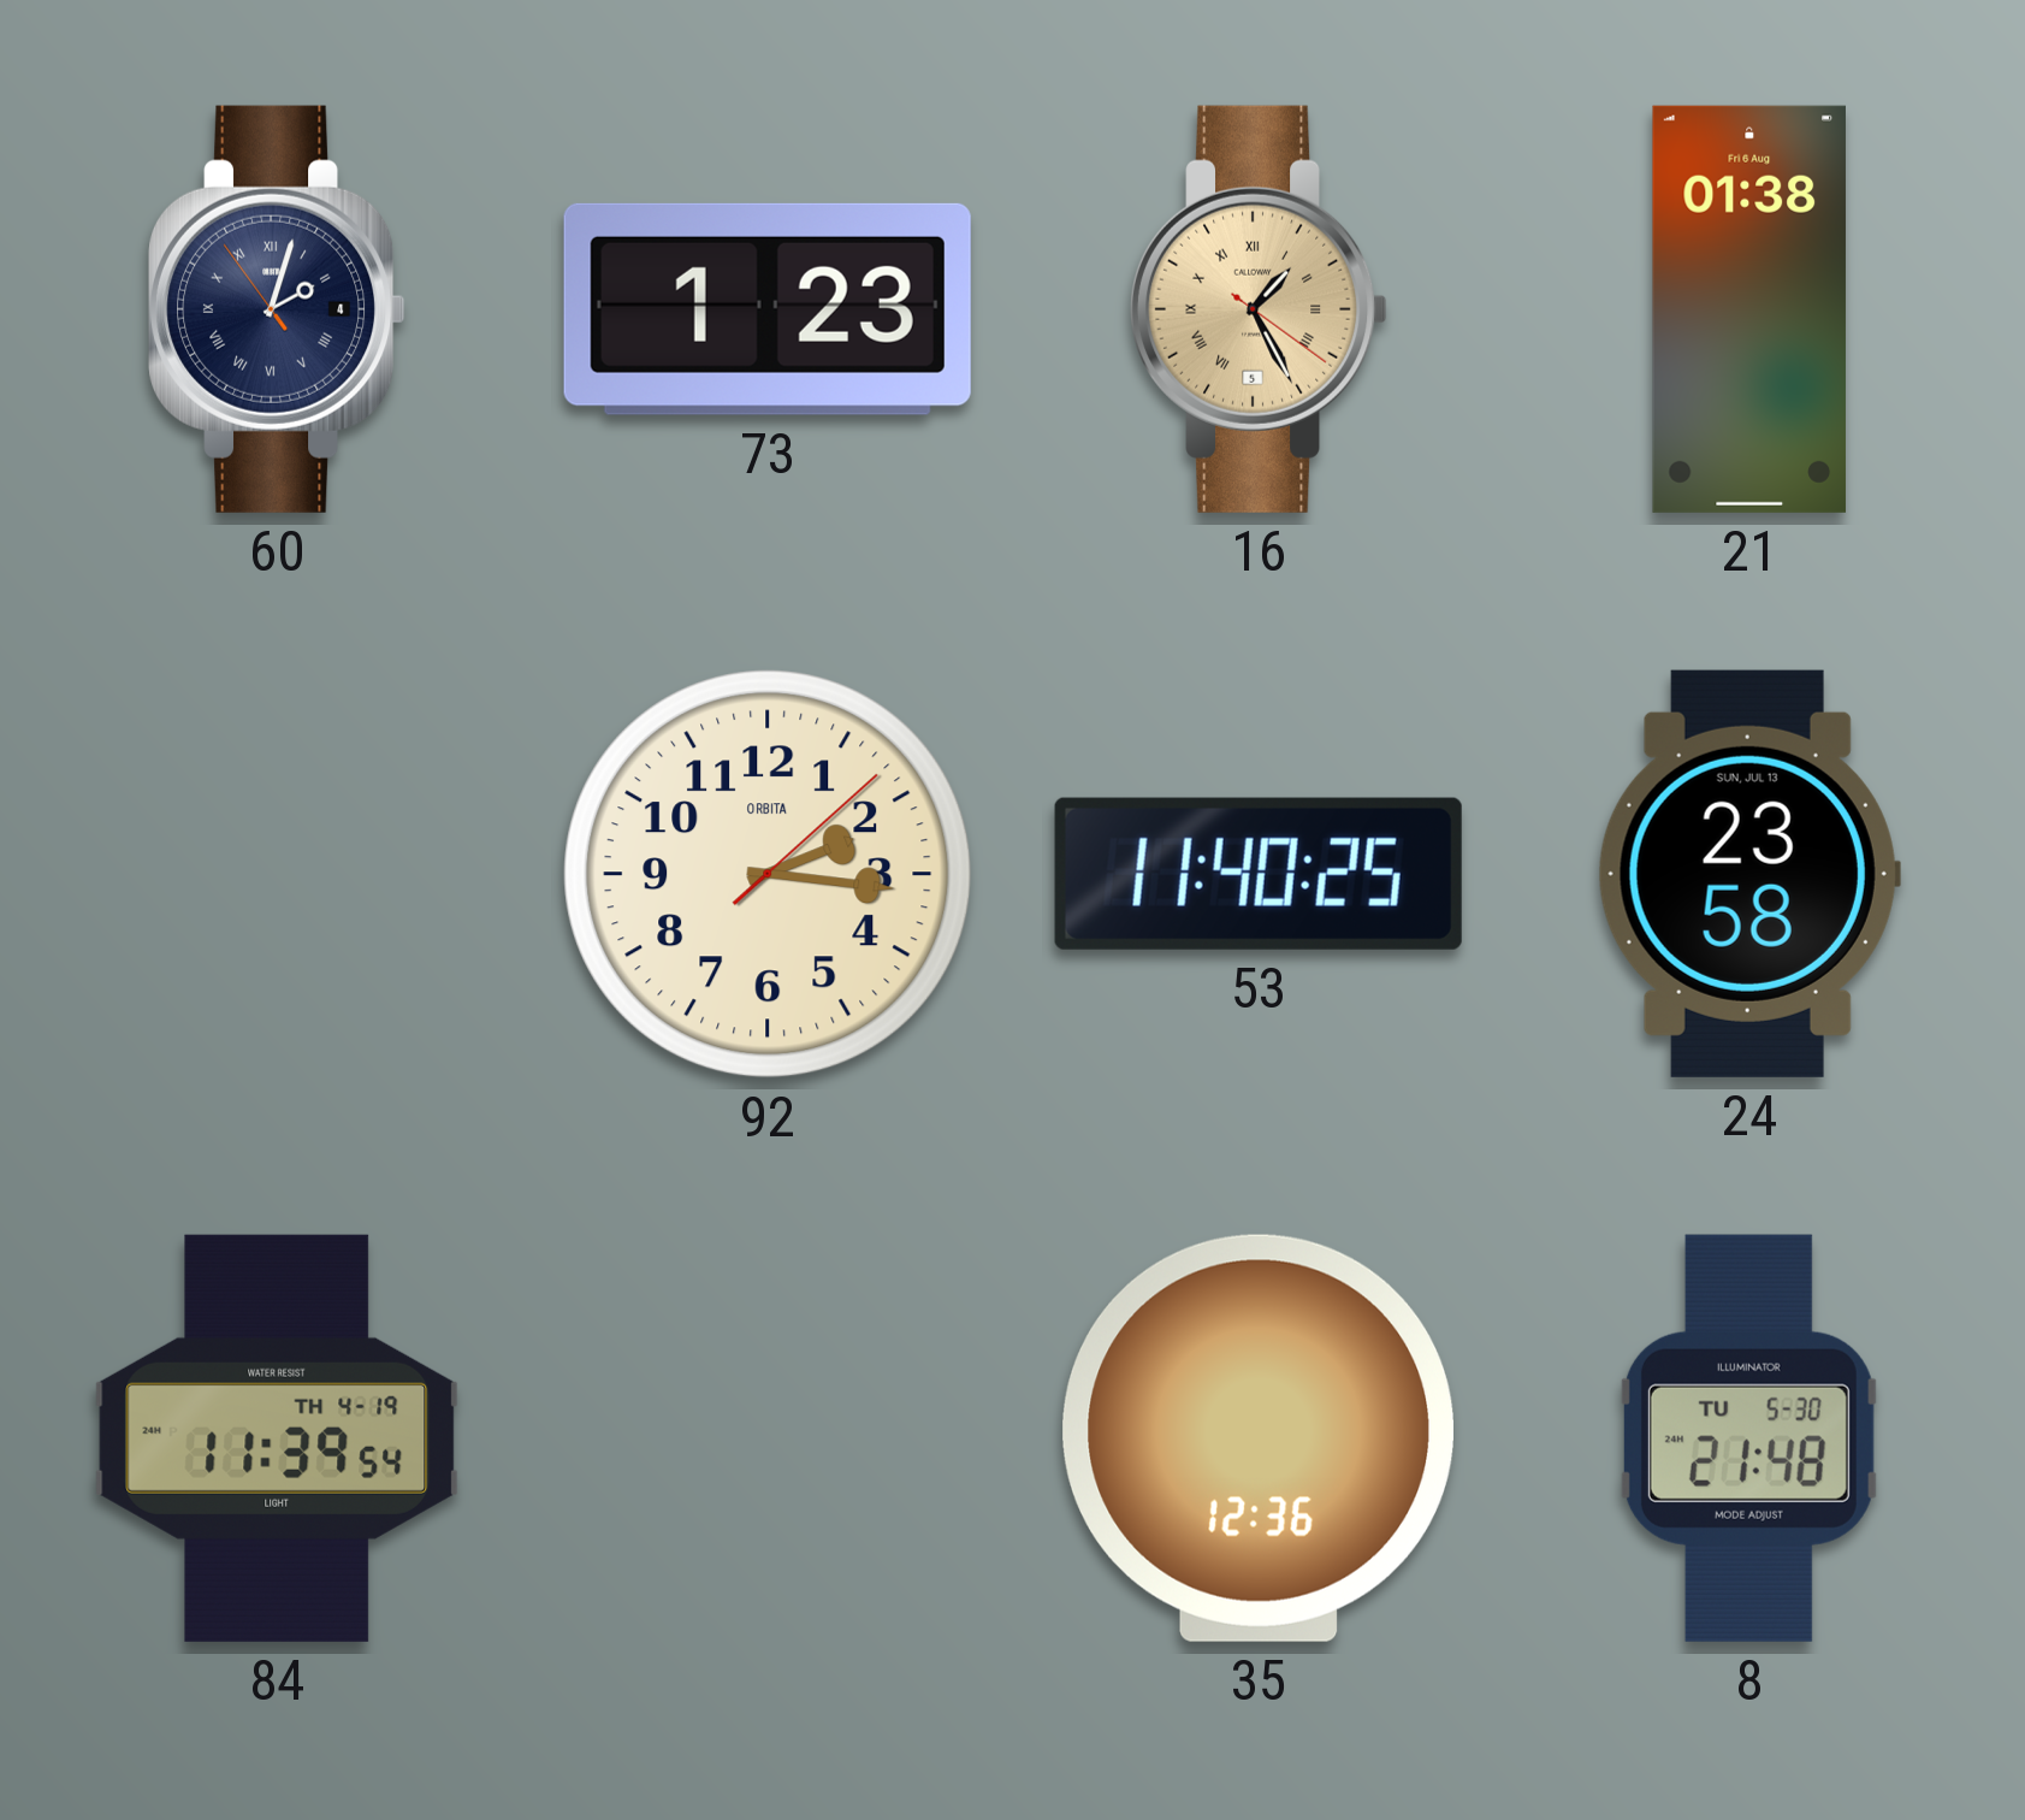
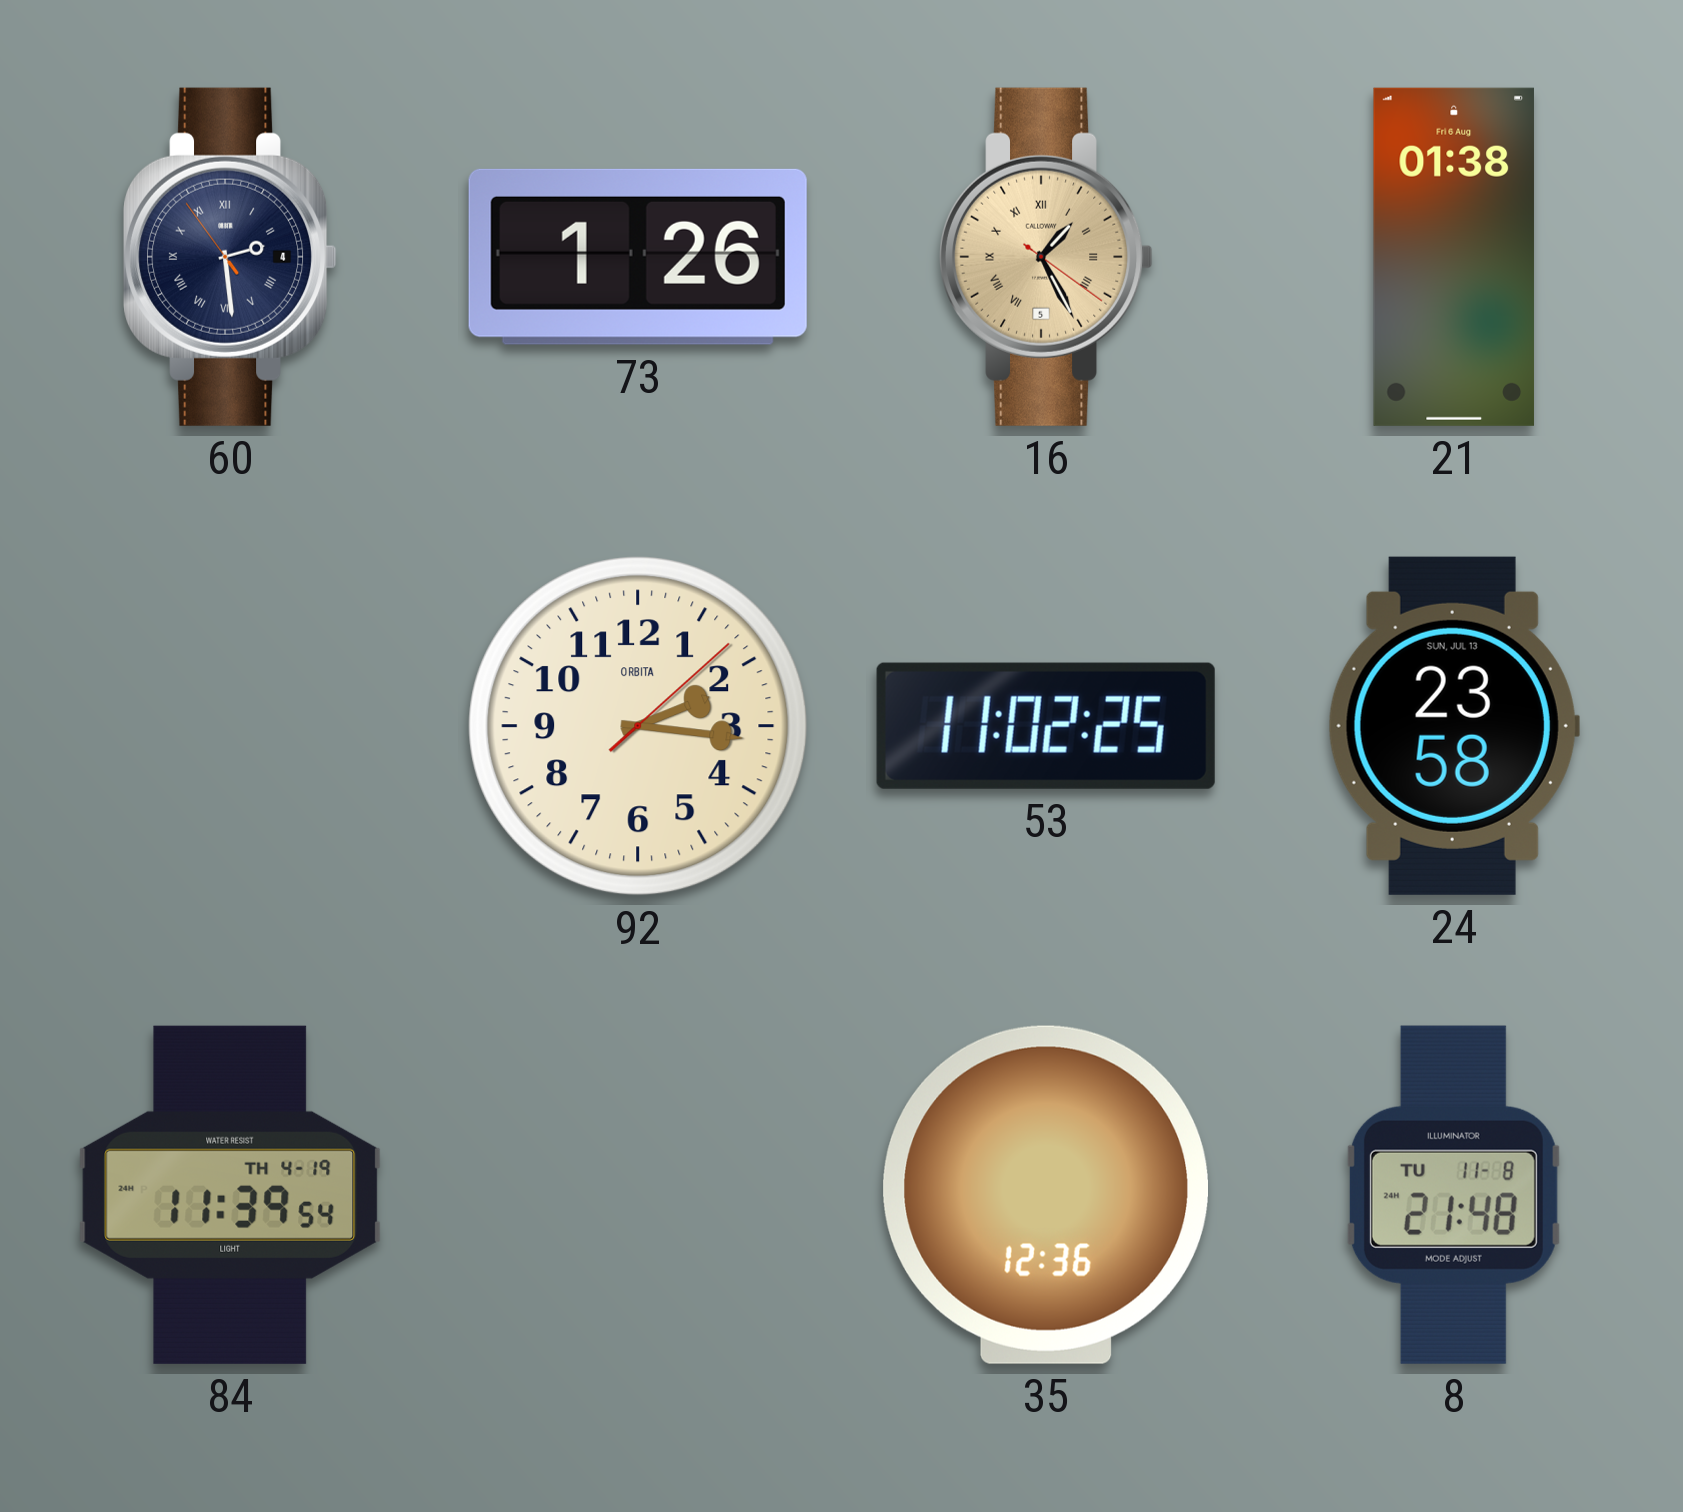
60: 2:02 -> 2:28
73: 1:23 -> 1:26
53: 11:40 -> 11:02
8 date: TU 5-30 -> TU 11-8
